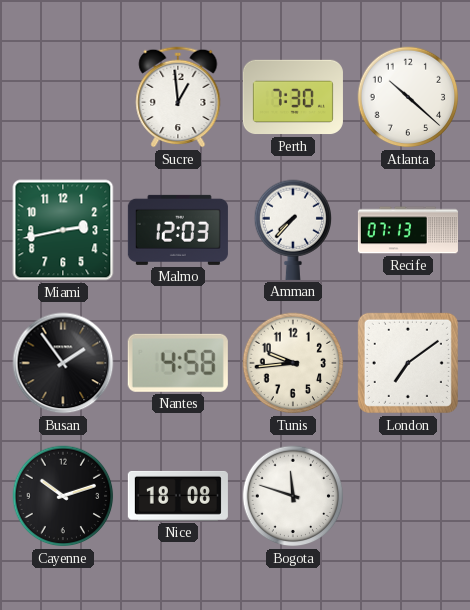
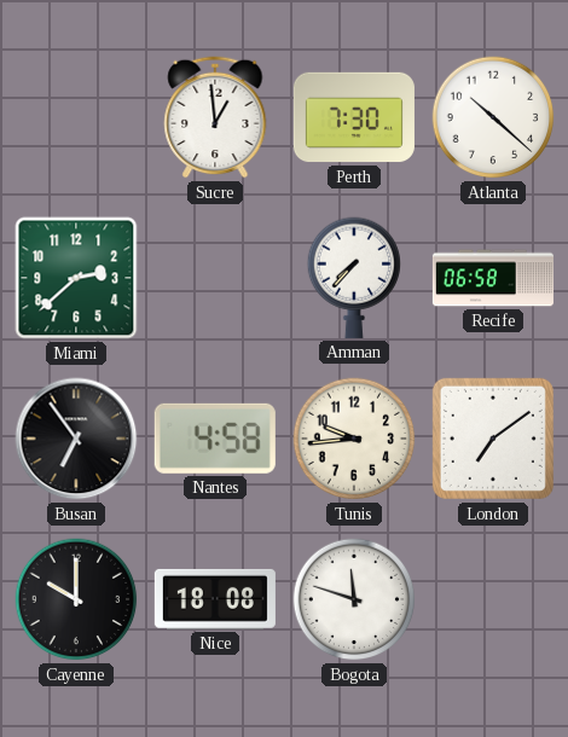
Miami: 2:43 -> 2:38
Malmo: 12:03 -> none
Recife: 07:13 -> 06:58
Busan: 1:54 -> 6:54
Cayenne: 10:12 -> 10:00
